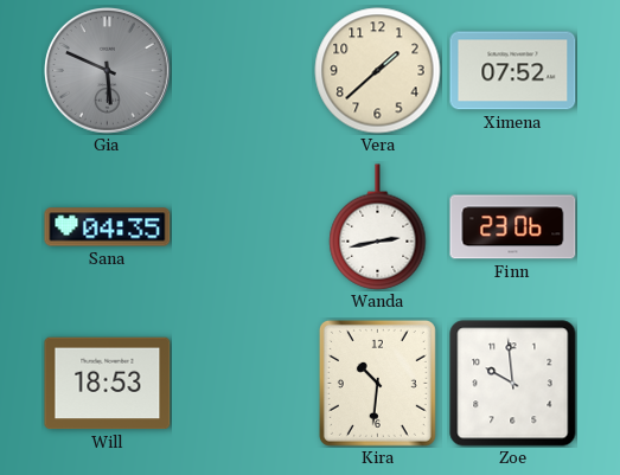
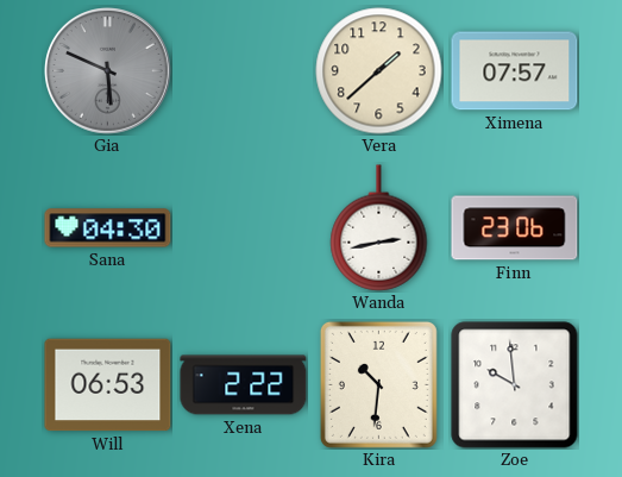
Ximena: 07:52 -> 07:57
Sana: 04:35 -> 04:30
Will: 18:53 -> 06:53
Xena: none -> 2:22
